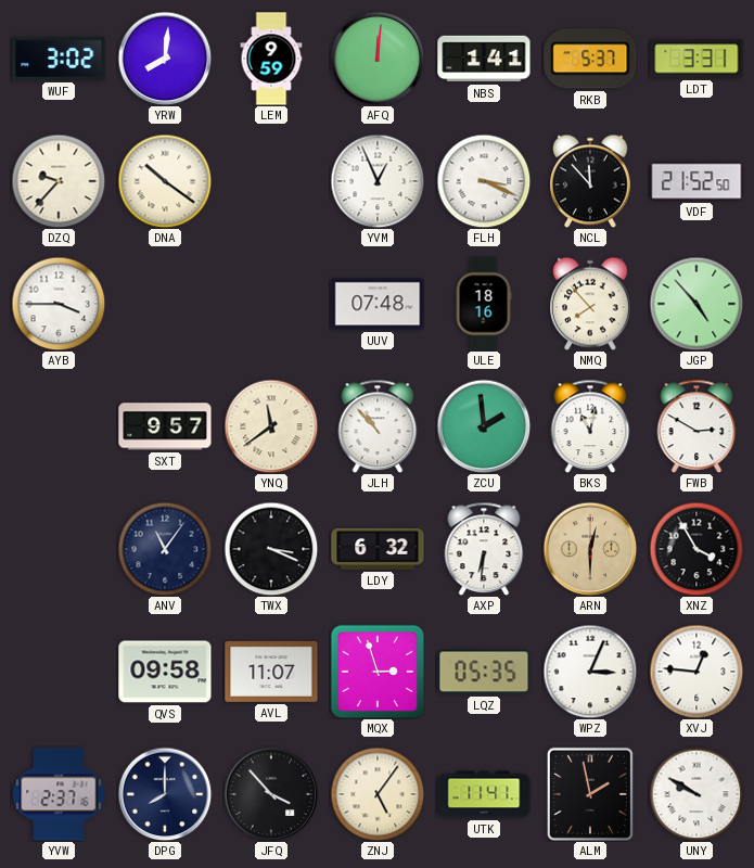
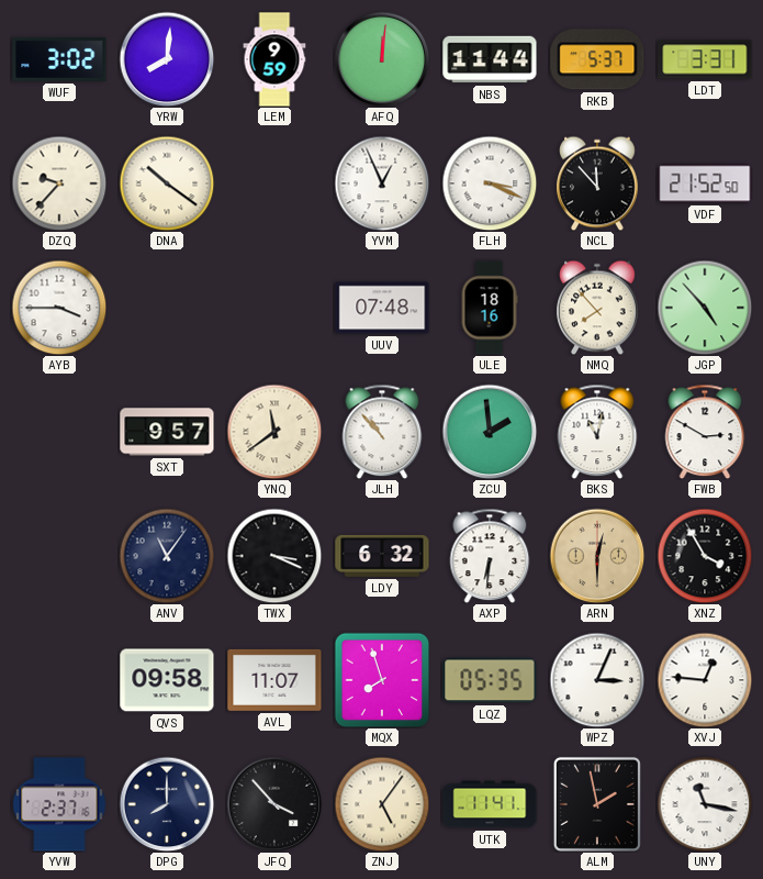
NBS: 1:41 -> 11:44
MQX: 2:57 -> 7:57
UNY: 9:50 -> 11:17
